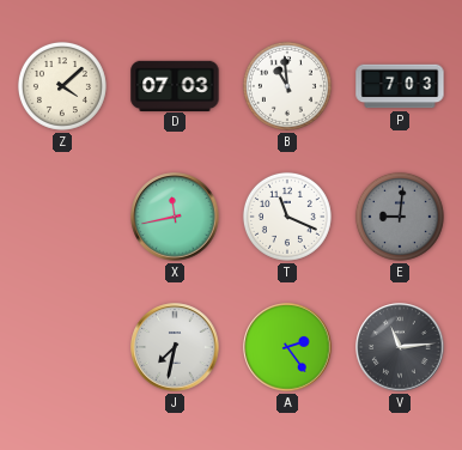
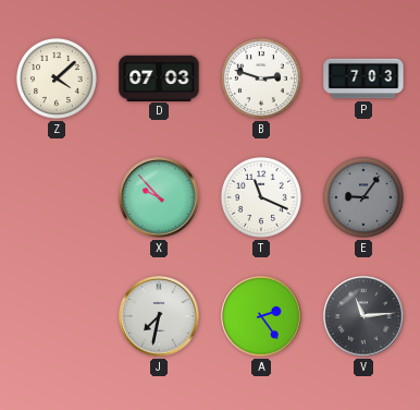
B: 10:59 -> 2:48
X: 11:43 -> 9:53
E: 9:01 -> 9:06
